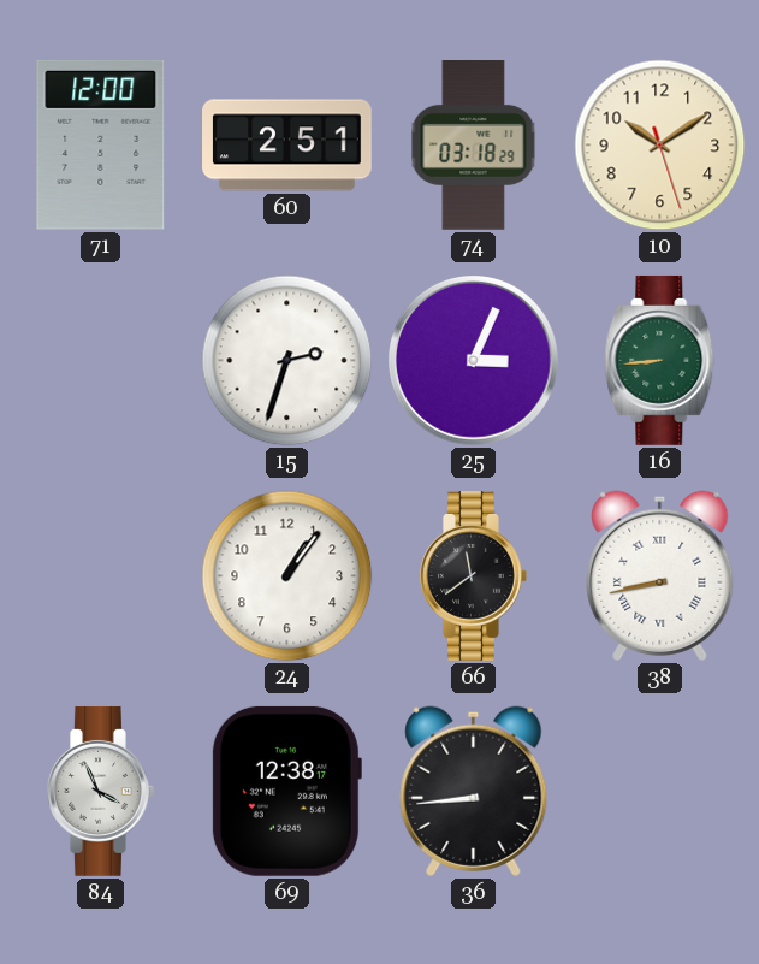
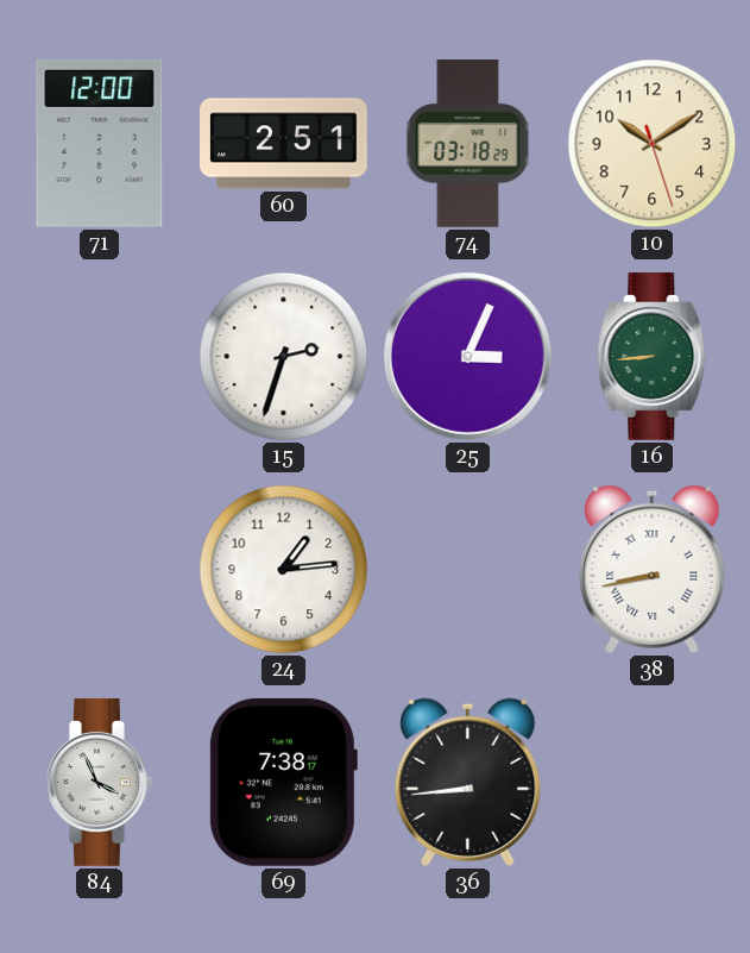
24: 1:06 -> 1:14
66: 11:39 -> none
69: 12:38 -> 7:38
